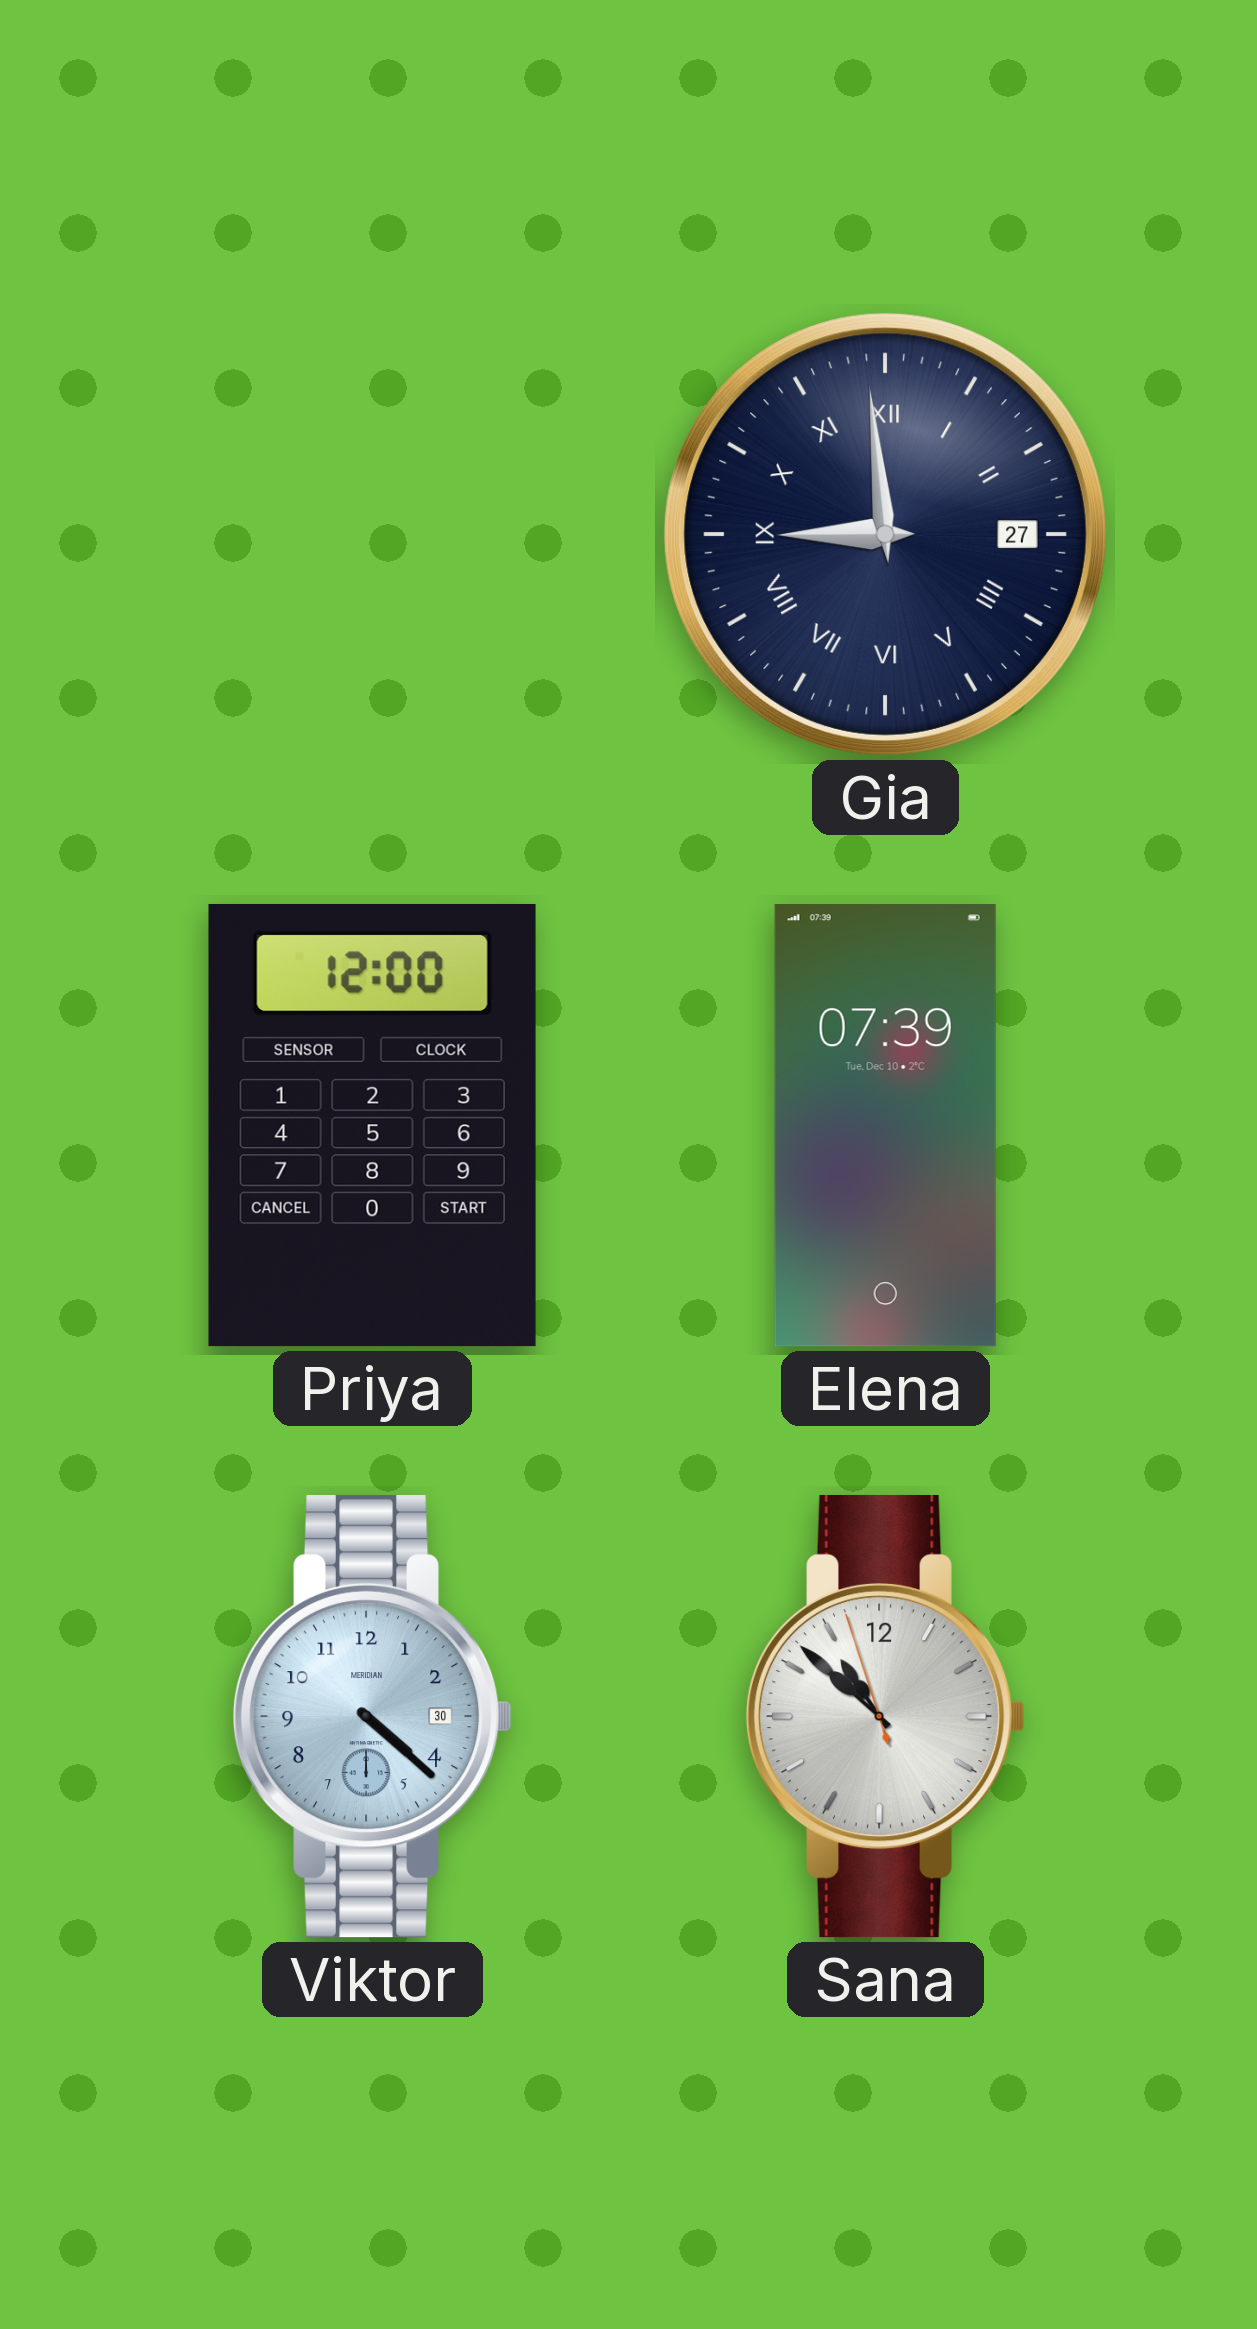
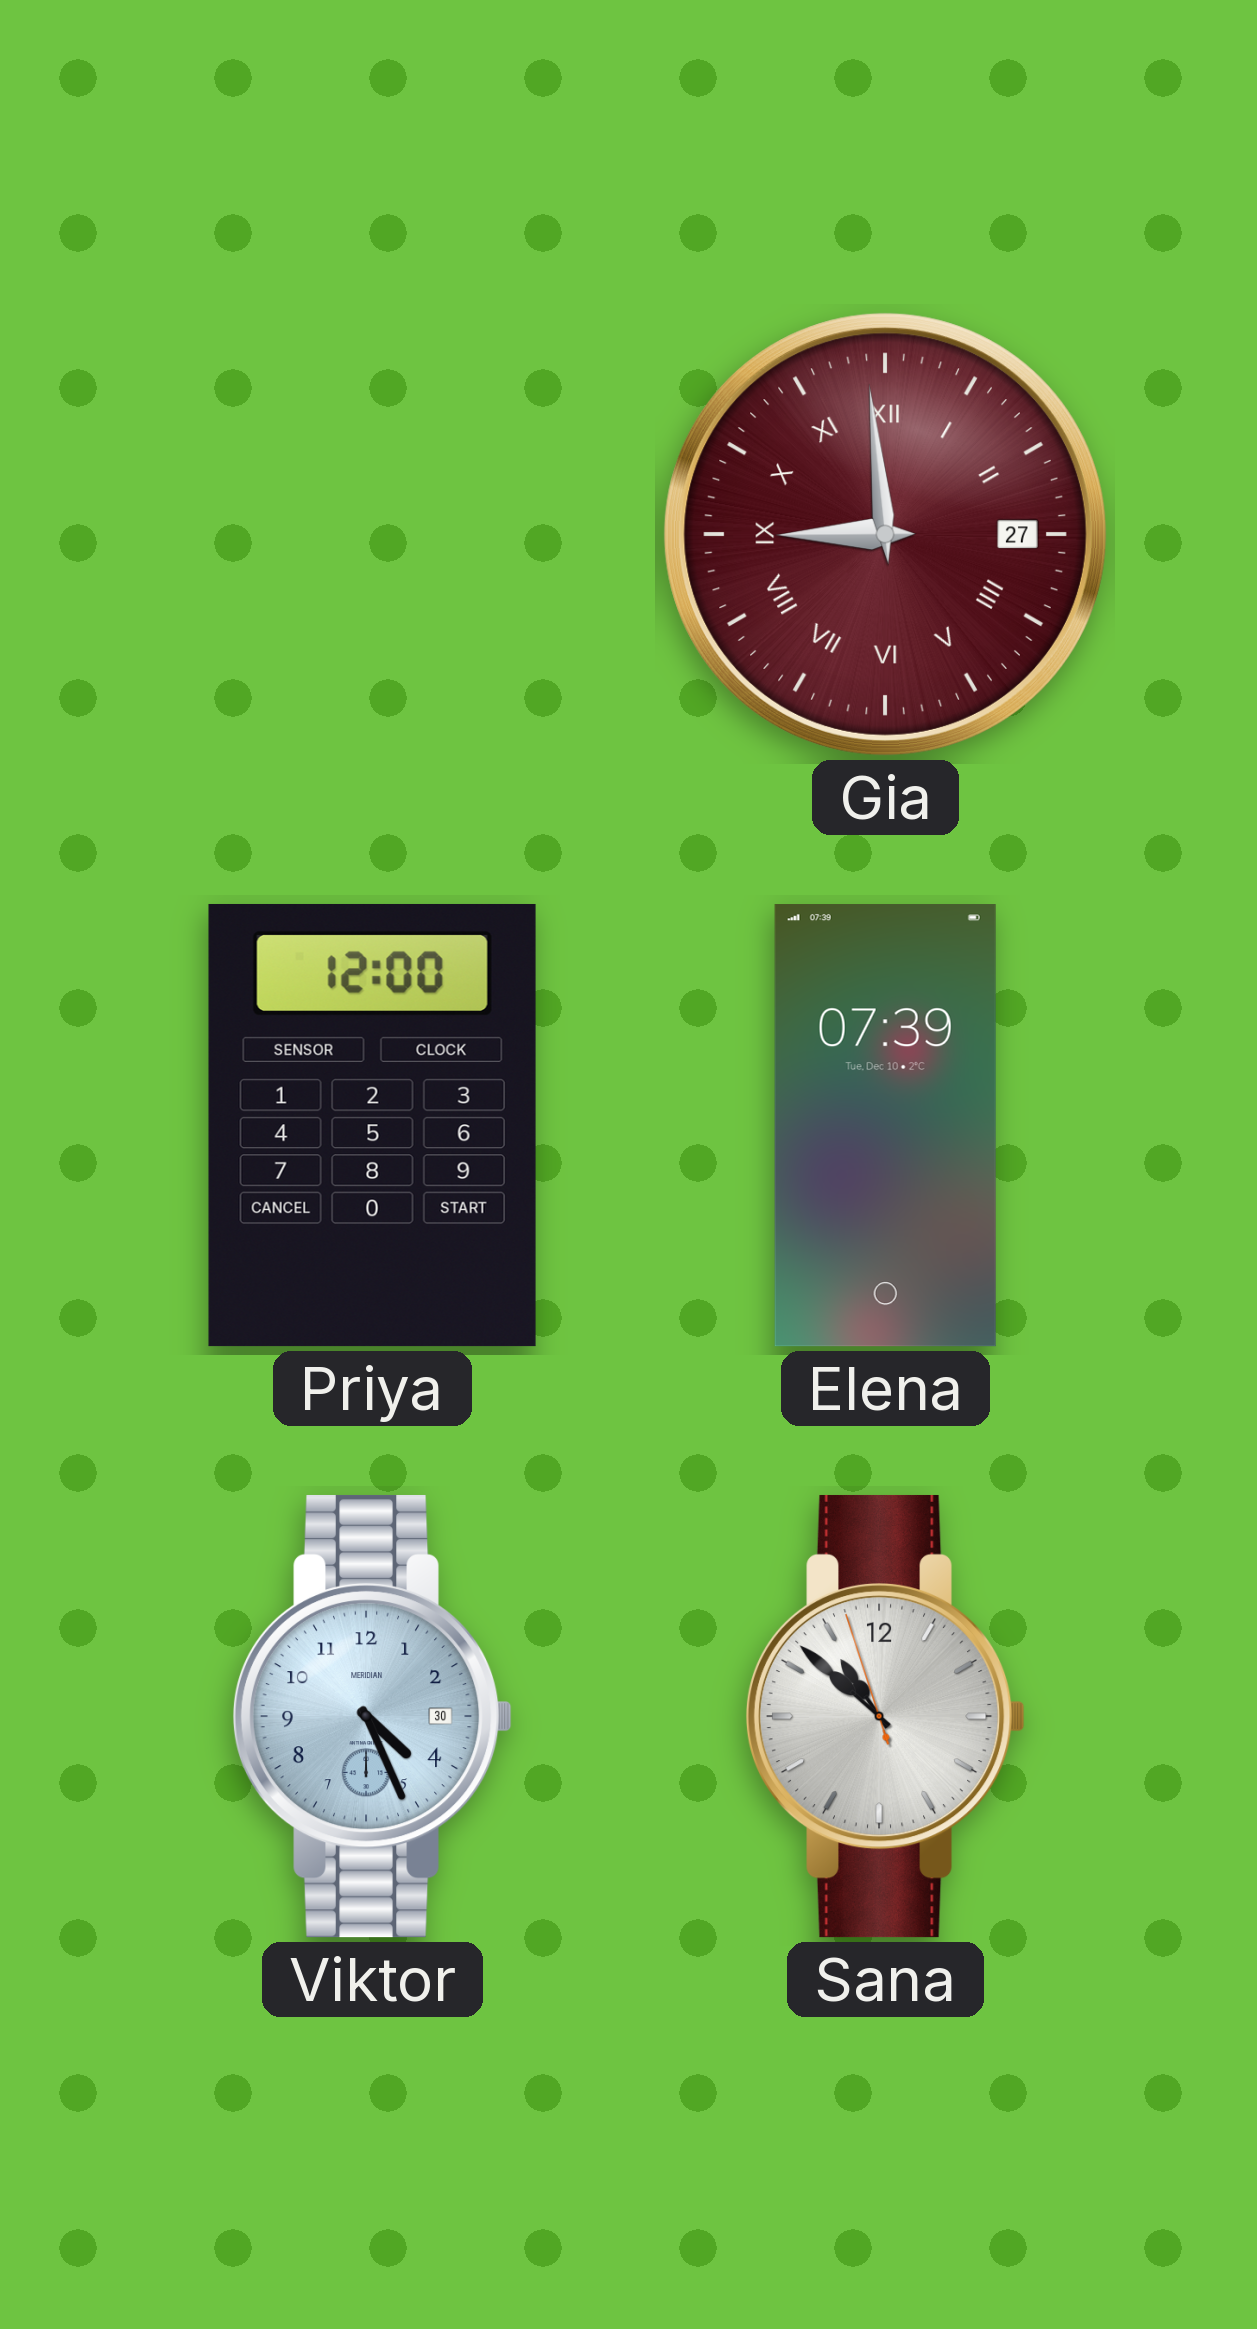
Gia dial: navy -> burgundy
Viktor: 4:22 -> 4:26
